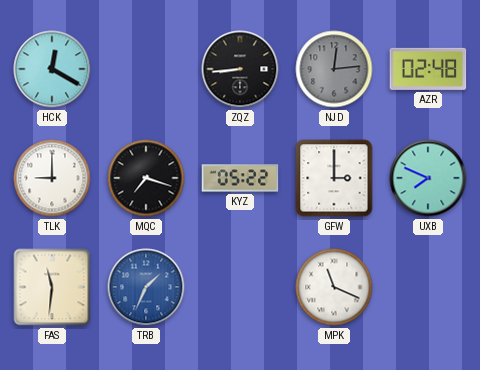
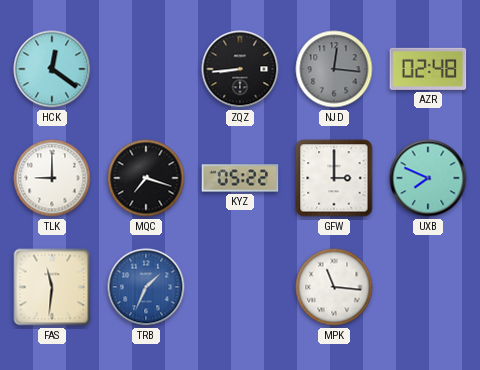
HCK: 12:20 -> 12:21
NJD: 12:14 -> 12:16
MPK: 11:19 -> 11:16
